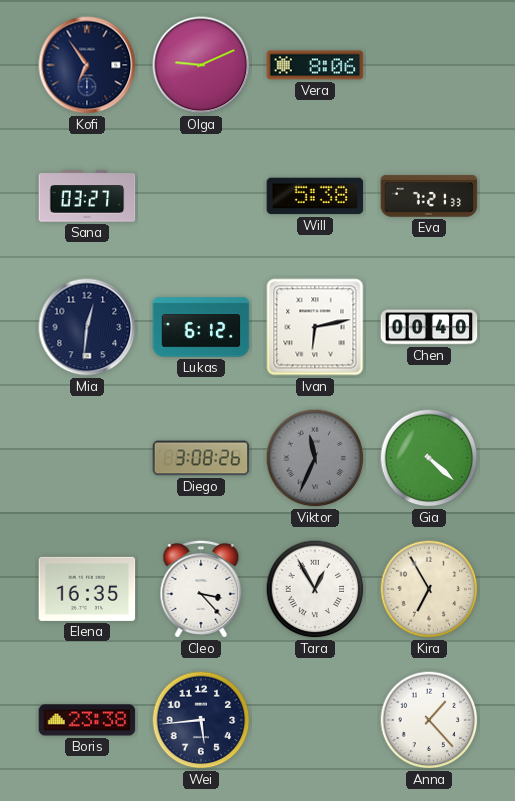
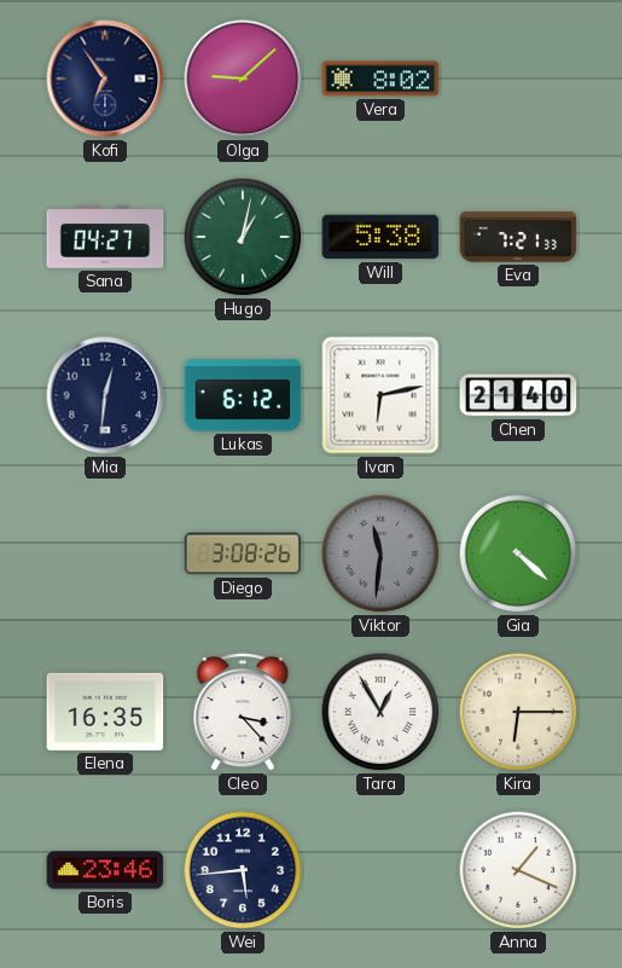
Olga: 9:11 -> 9:08
Vera: 8:06 -> 8:02
Sana: 03:27 -> 04:27
Hugo: none -> 1:02
Chen: 00:40 -> 21:40
Viktor: 11:34 -> 11:31
Kira: 6:55 -> 6:15
Boris: 23:38 -> 23:46
Anna: 1:23 -> 1:19
